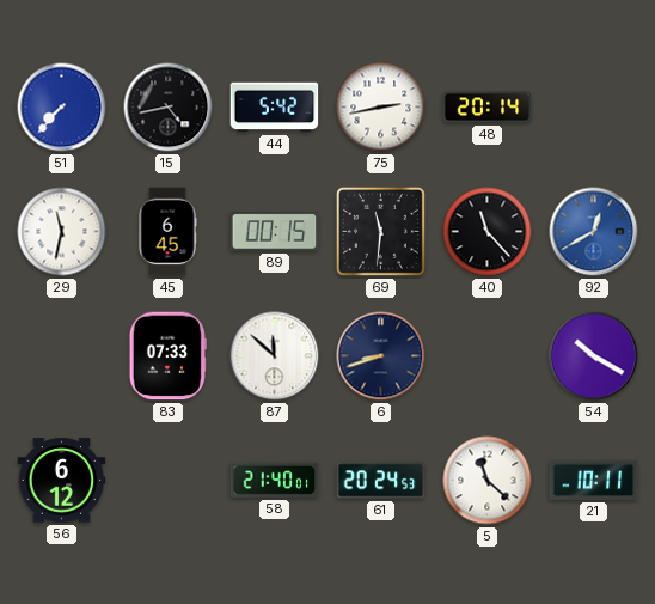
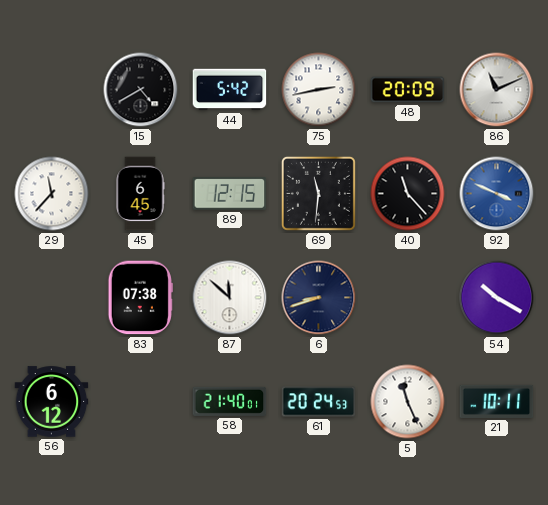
51: 7:37 -> none
15: 4:43 -> 4:40
48: 20:14 -> 20:09
86: none -> 11:11
29: 11:32 -> 11:37
89: 00:15 -> 12:15
92: 12:40 -> 3:49
83: 07:33 -> 07:38
5: 11:22 -> 11:26
